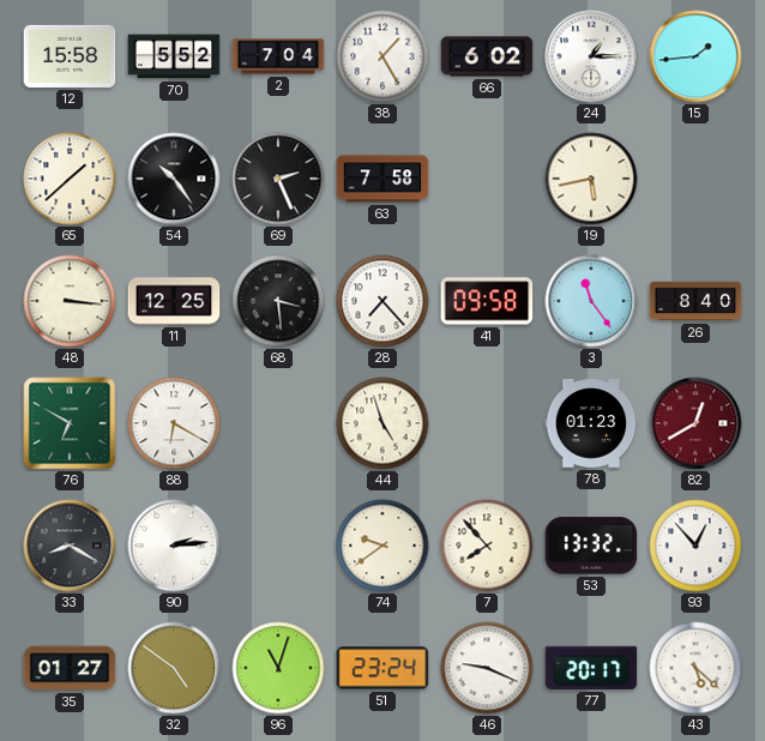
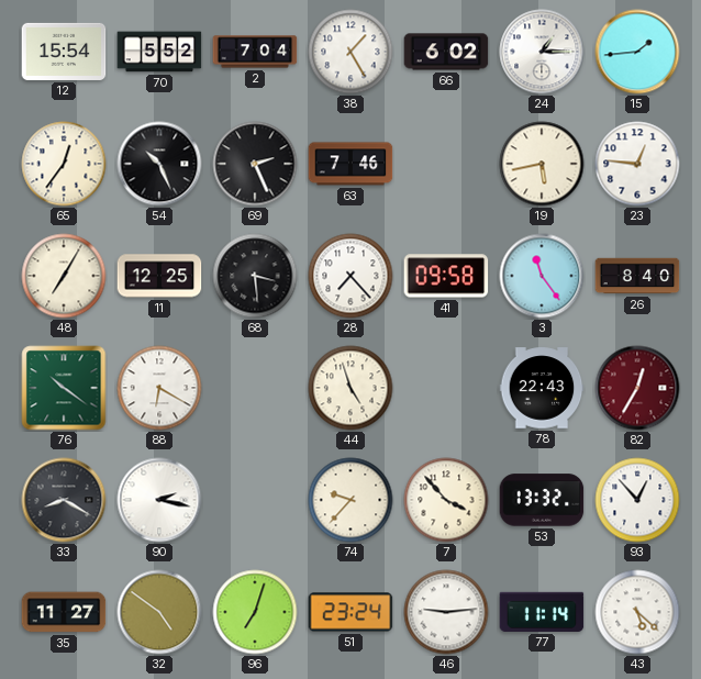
12: 15:58 -> 15:54
65: 1:38 -> 12:36
54: 10:24 -> 10:26
63: 7:58 -> 7:46
23: none -> 12:46
48: 3:16 -> 7:05
76: 6:50 -> 10:21
78: 01:23 -> 22:43
82: 12:40 -> 12:35
90: 2:14 -> 2:17
74: 9:39 -> 9:37
7: 7:53 -> 3:53
35: 01:27 -> 11:27
96: 11:03 -> 7:03
46: 9:19 -> 9:14
77: 20:17 -> 11:14
